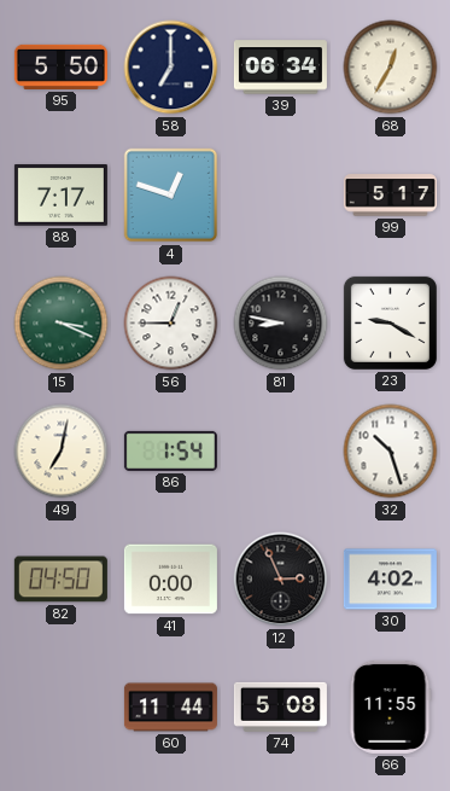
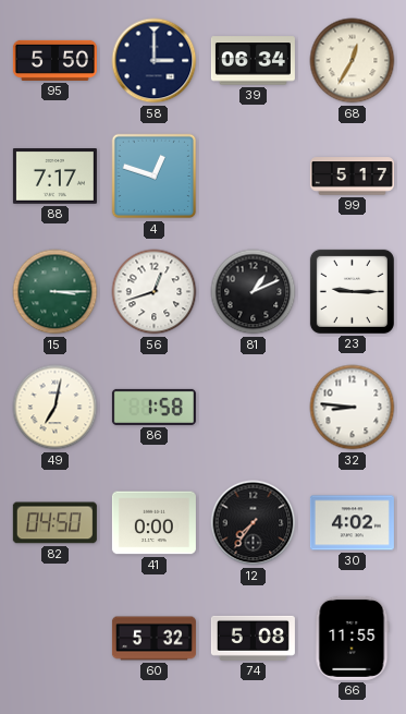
58: 7:00 -> 3:00
15: 3:19 -> 3:15
56: 12:45 -> 12:42
81: 8:47 -> 1:11
23: 9:20 -> 9:15
86: 1:54 -> 1:58
32: 10:27 -> 8:46
12: 2:56 -> 7:36
60: 11:44 -> 5:32
